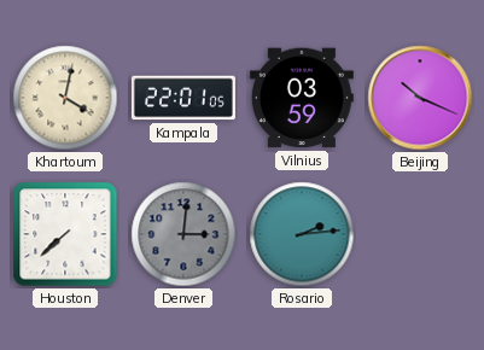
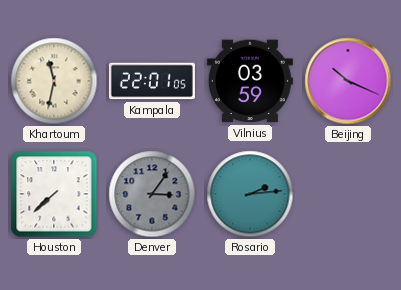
Khartoum: 4:02 -> 11:32
Denver: 3:01 -> 3:06
